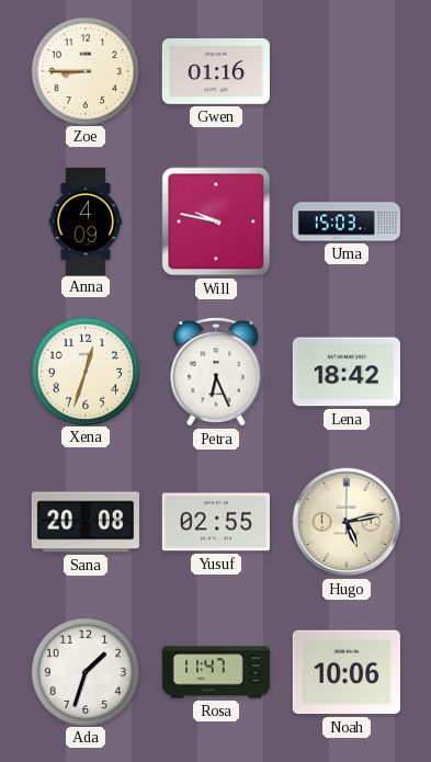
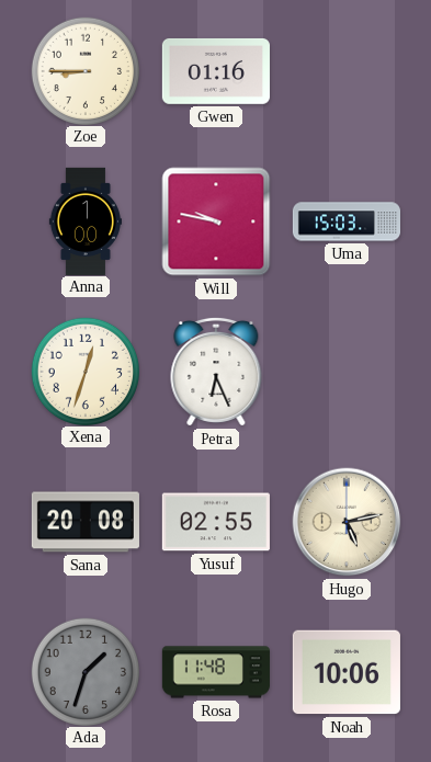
Anna: 4:09 -> 1:00
Lena: 18:42 -> none
Ada dial: white -> grey
Rosa: 11:47 -> 11:48
